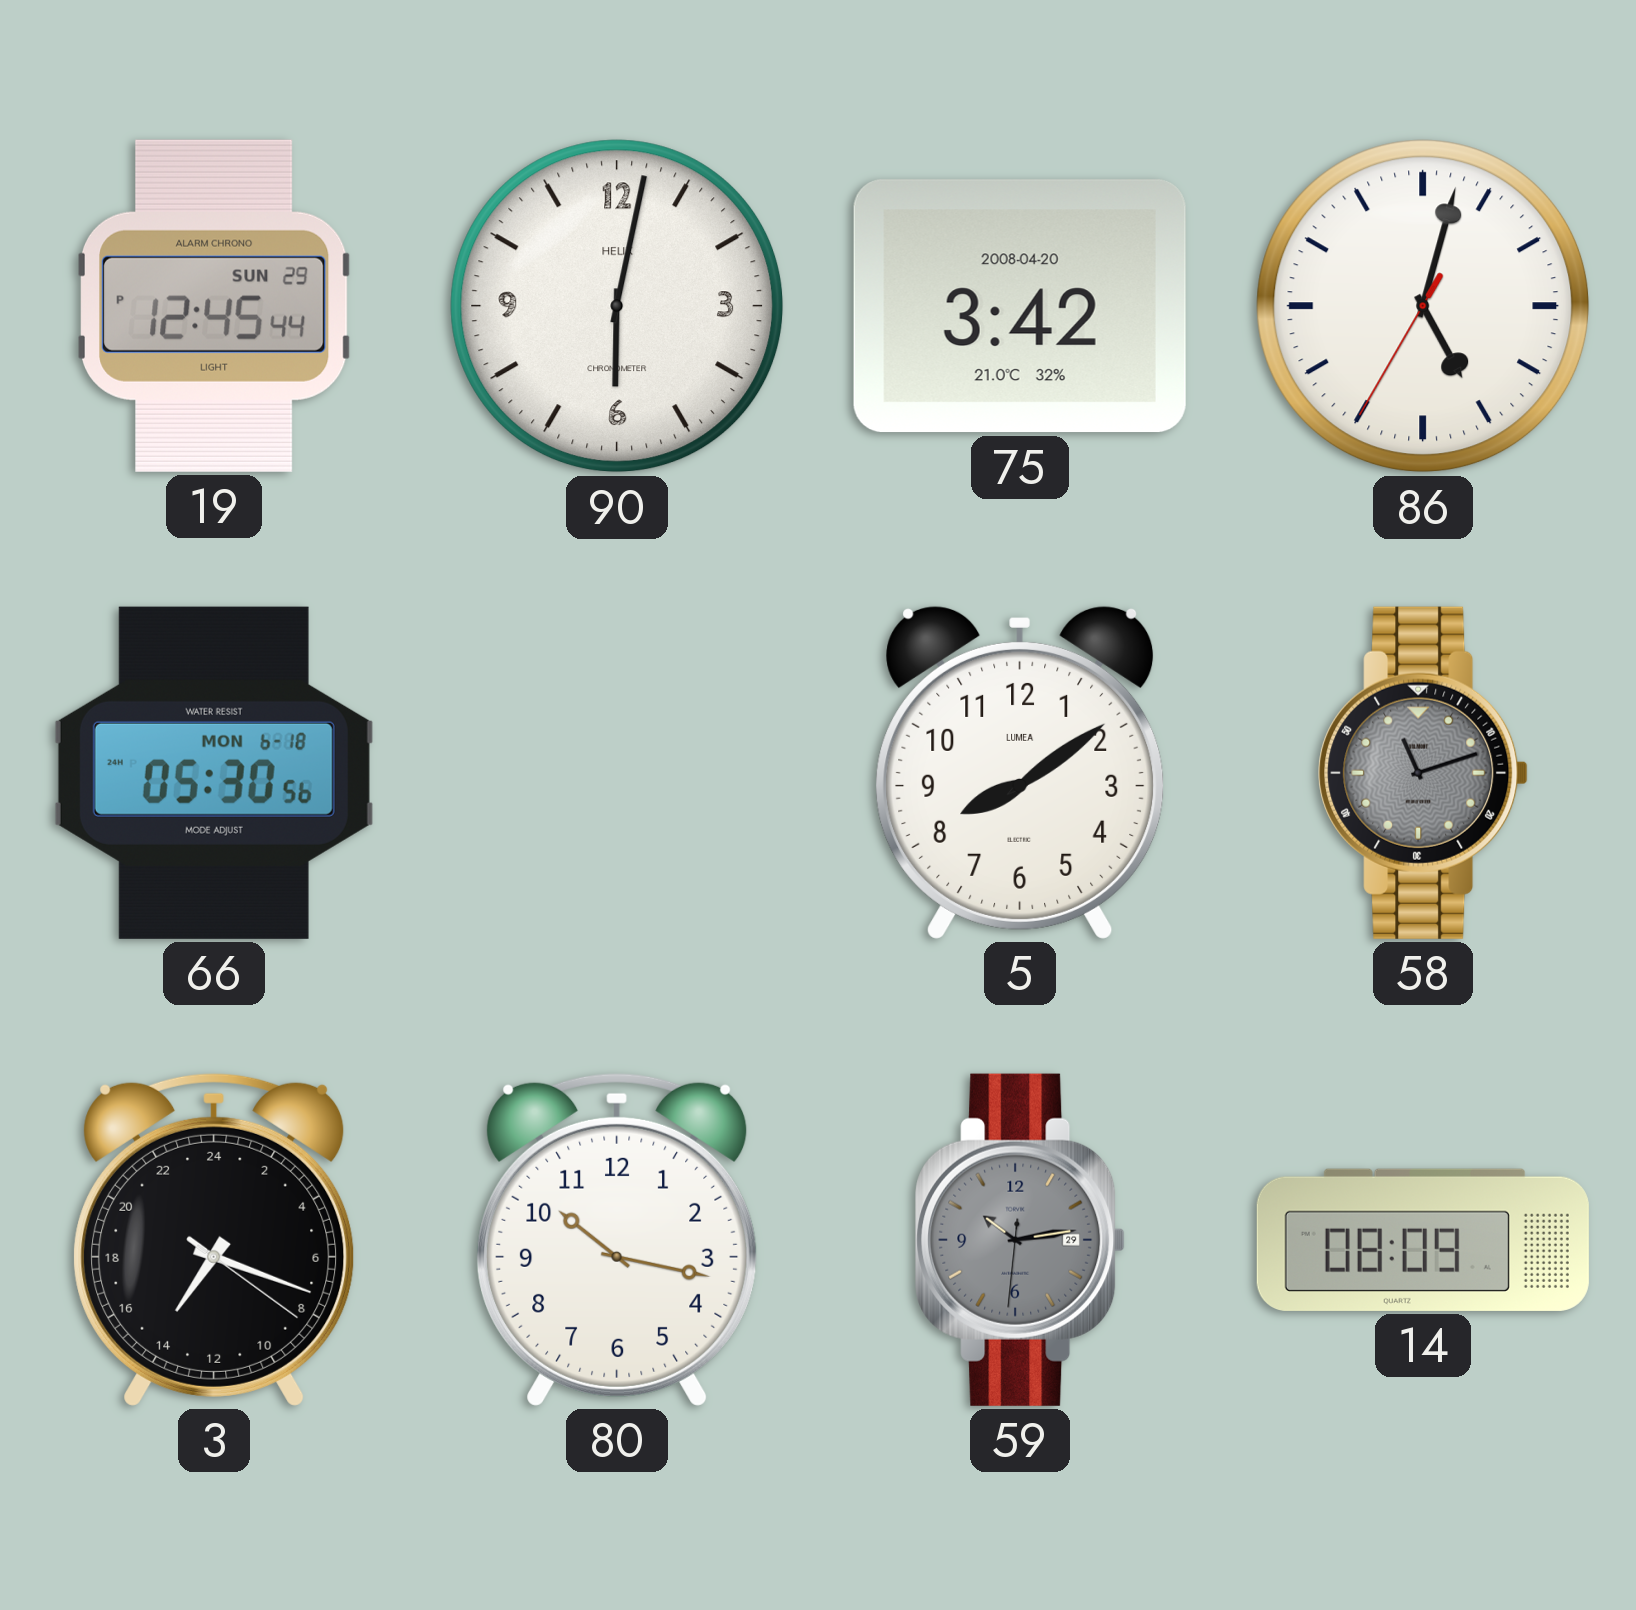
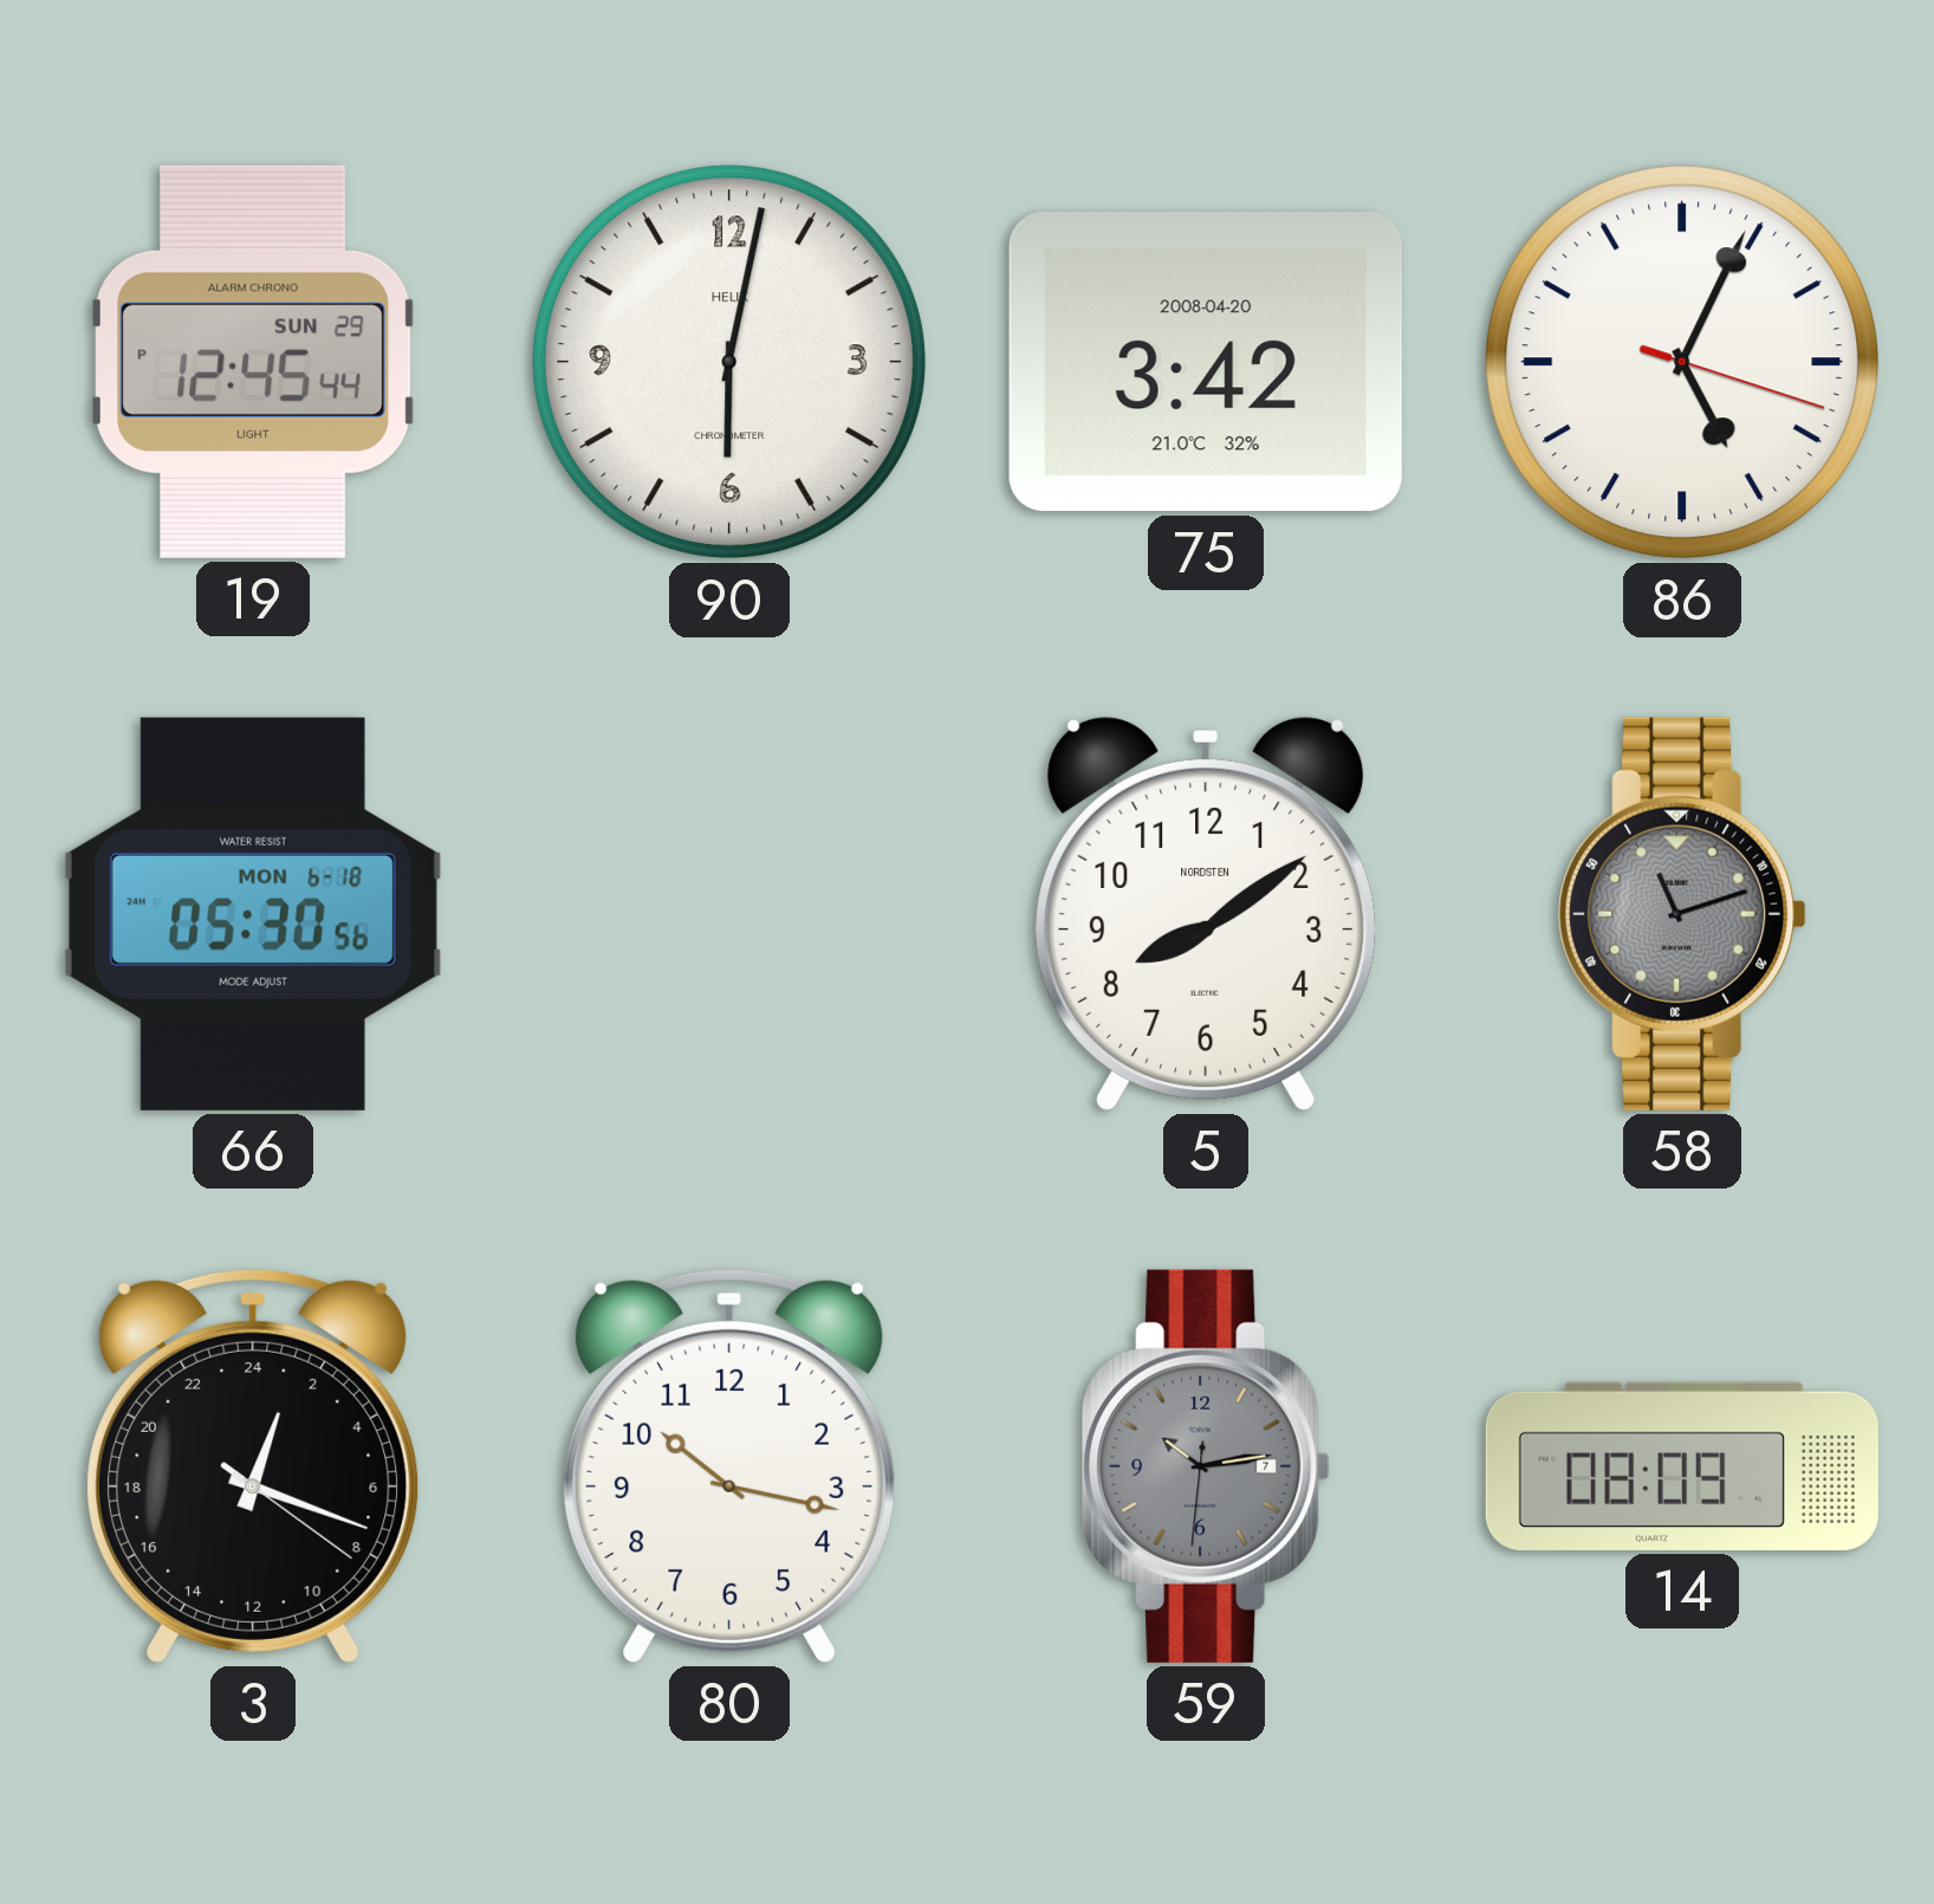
86: 5:02 -> 5:04
5 brand: LUMEA -> NORDSTEN
3: 14:18 -> 1:18
59 date: 29 -> 7
